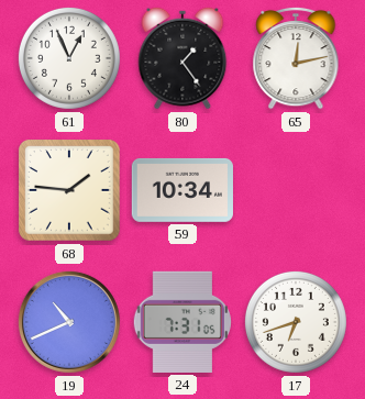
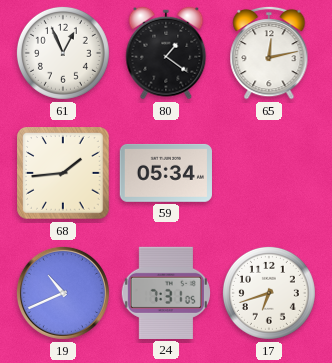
80: 1:24 -> 1:21
68: 1:46 -> 1:44
59: 10:34 -> 05:34
